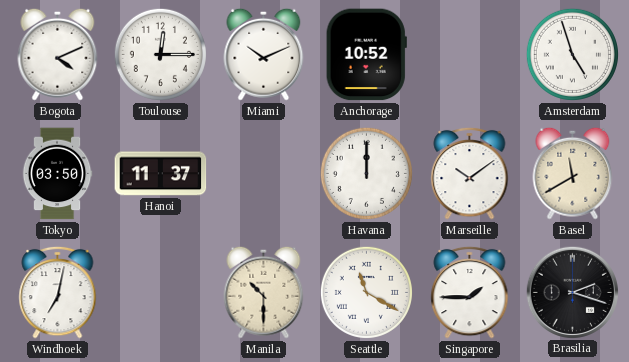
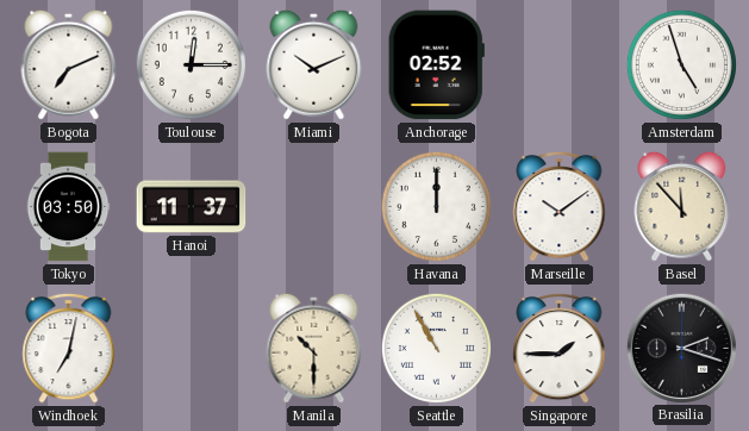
Bogota: 4:11 -> 7:11
Anchorage: 10:52 -> 02:52
Basel: 11:40 -> 11:53
Seattle: 11:20 -> 10:55
